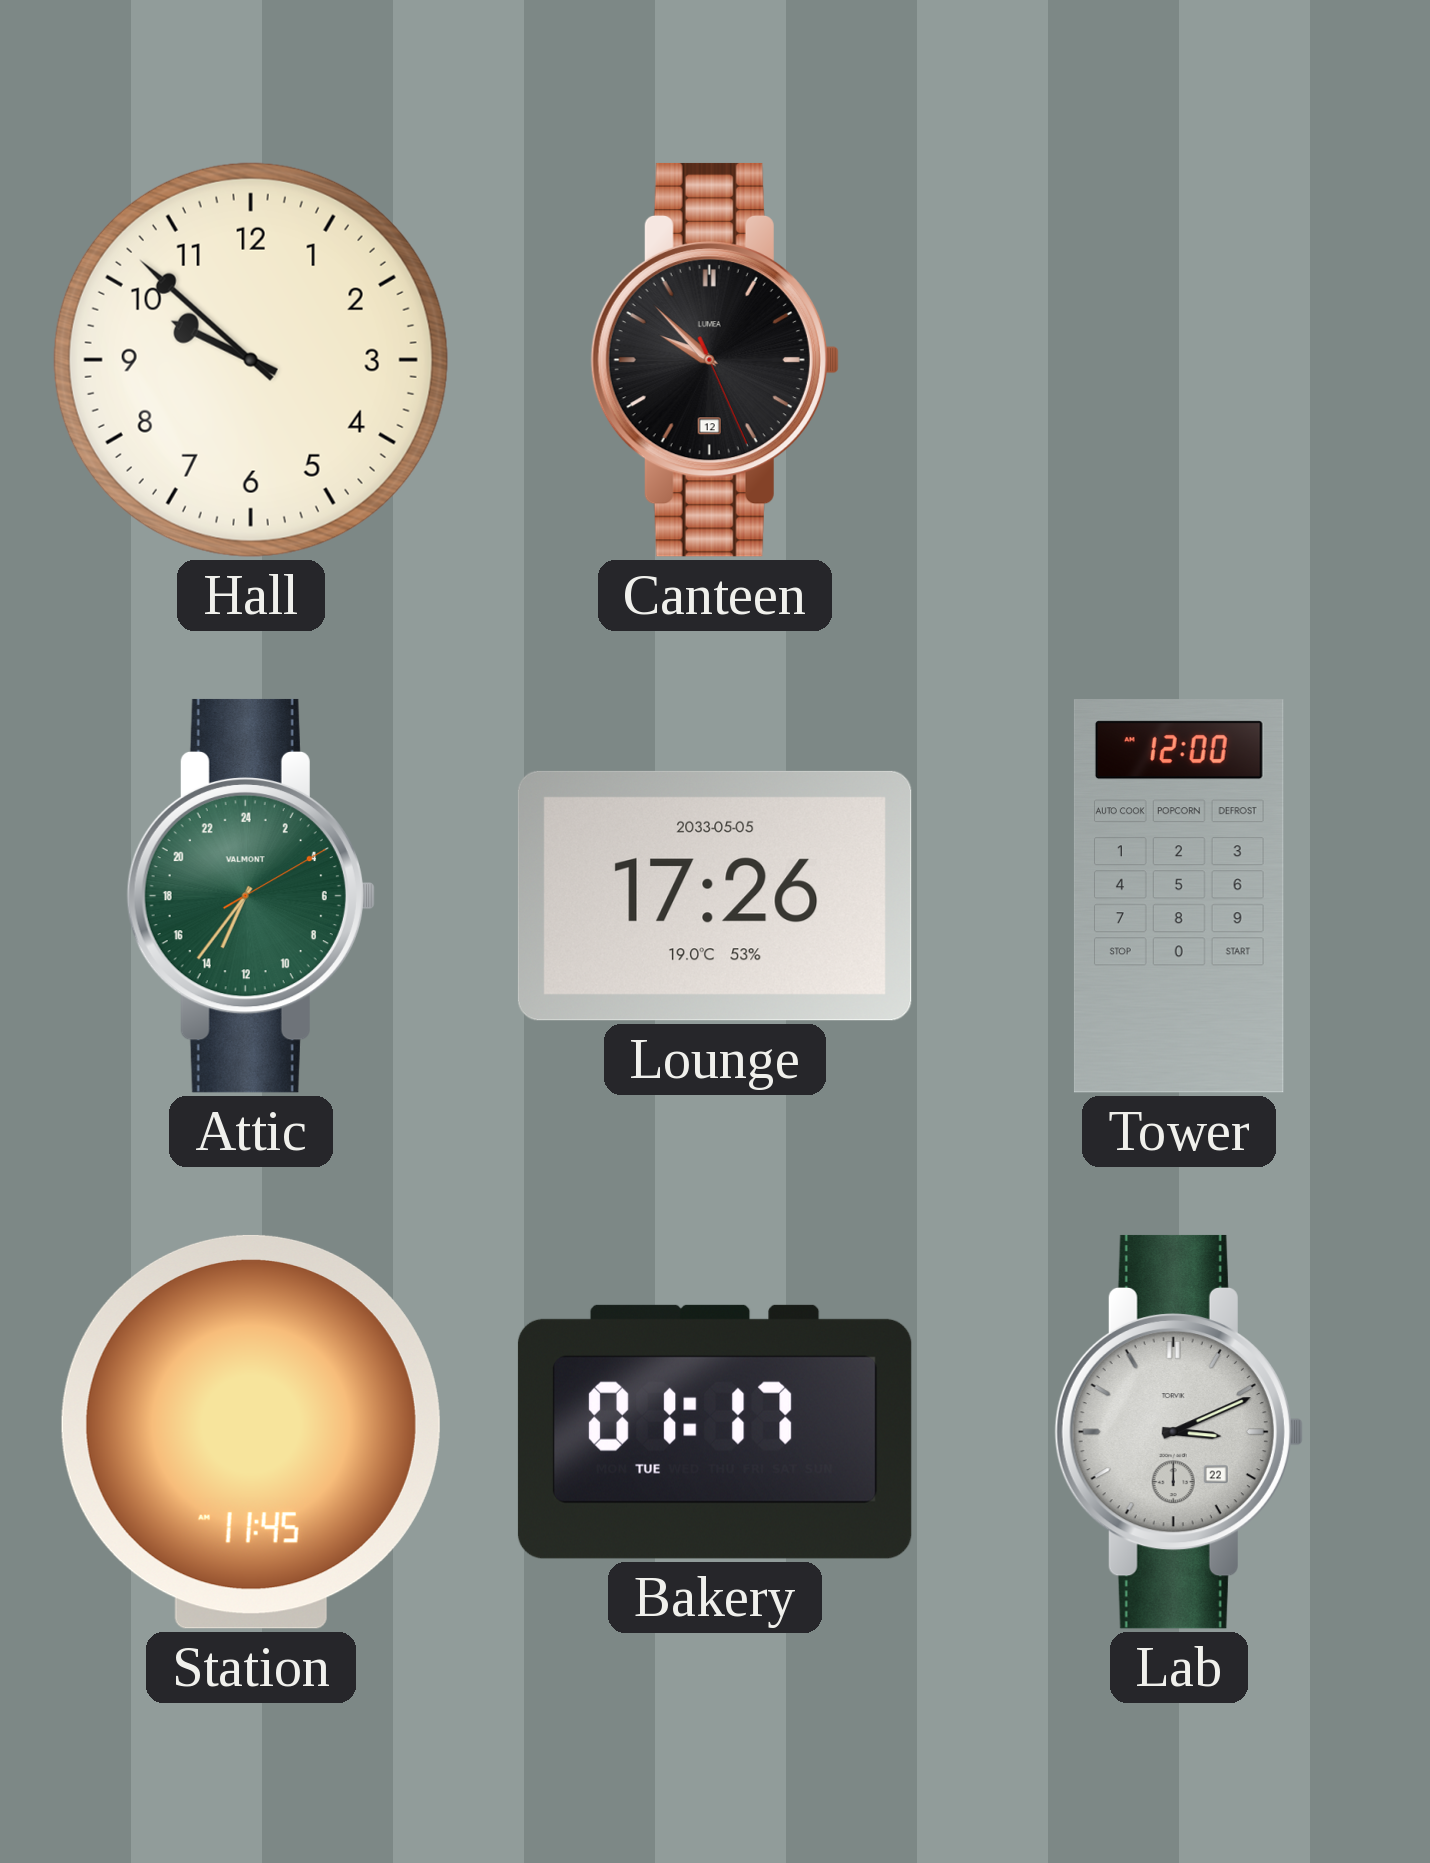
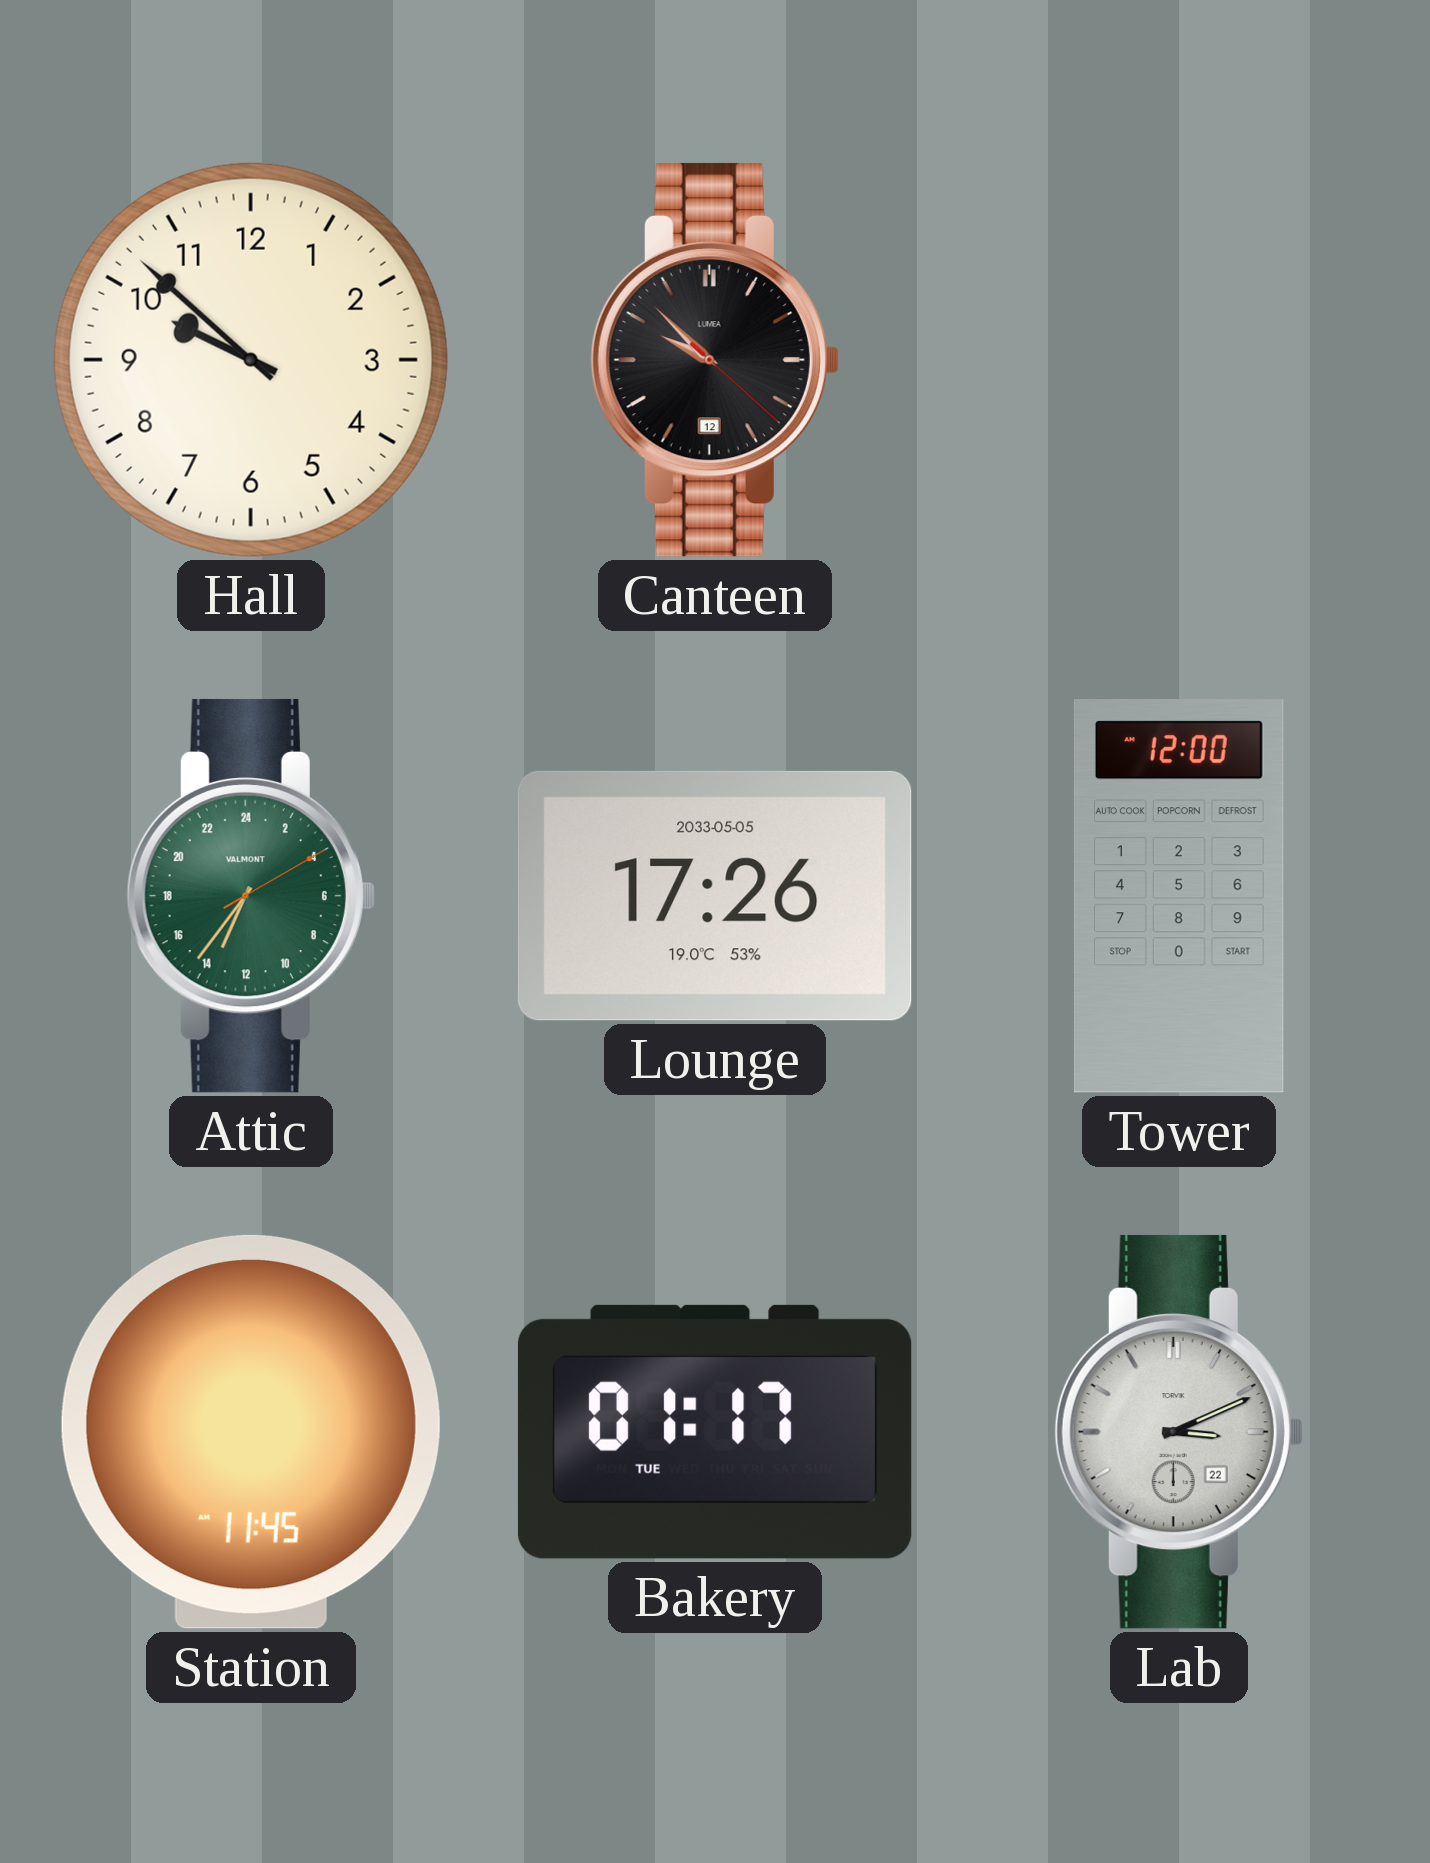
Canteen: 9:52:26 -> 9:52:22
